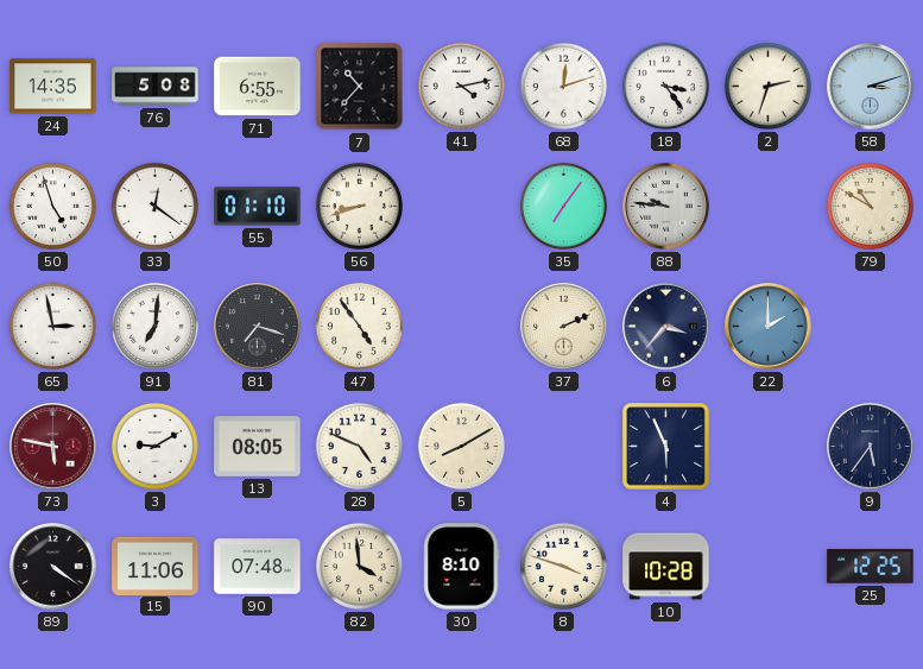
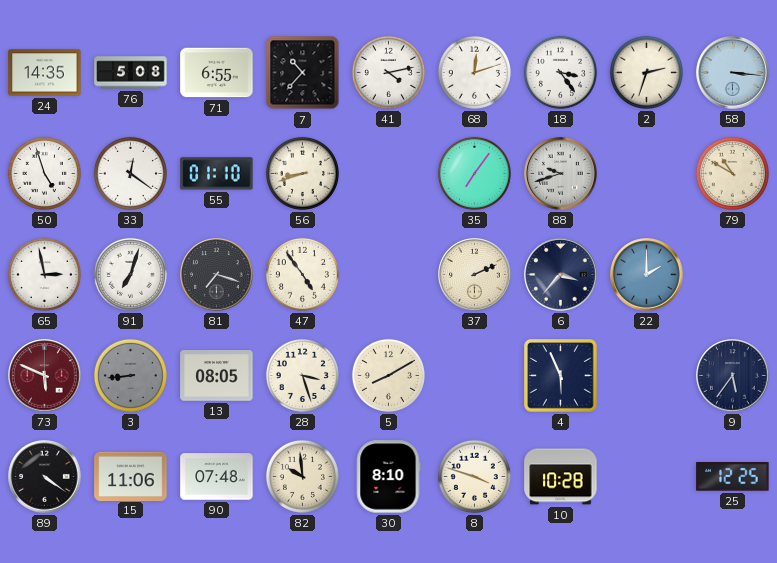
58: 3:12 -> 3:16
88: 9:46 -> 9:42
91: 7:01 -> 7:03
73: 5:47 -> 5:49
3: 9:10 -> 8:44
3 dial: white -> grey
28: 4:49 -> 3:27
82: 3:59 -> 9:59
